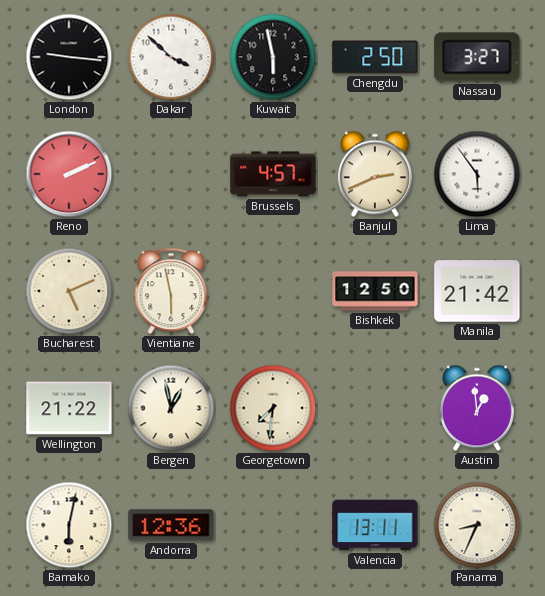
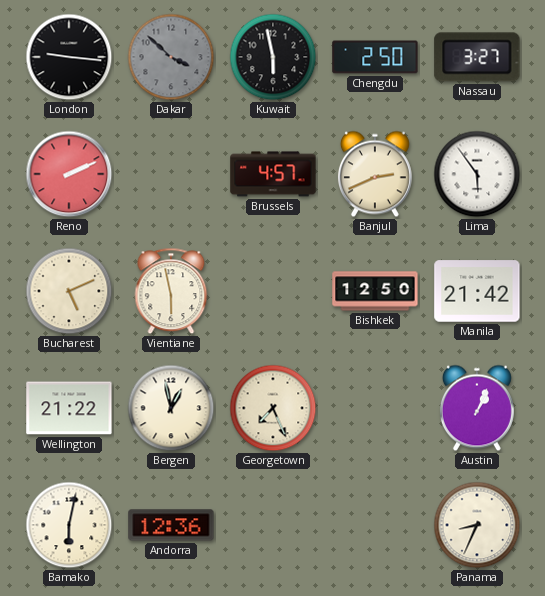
Dakar dial: white -> grey
Georgetown: 7:31 -> 7:26
Austin: 12:59 -> 1:04
Valencia: 13:11 -> none
